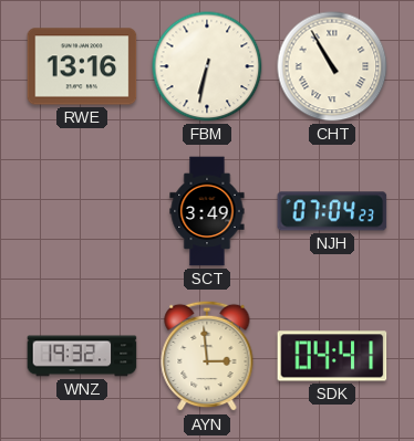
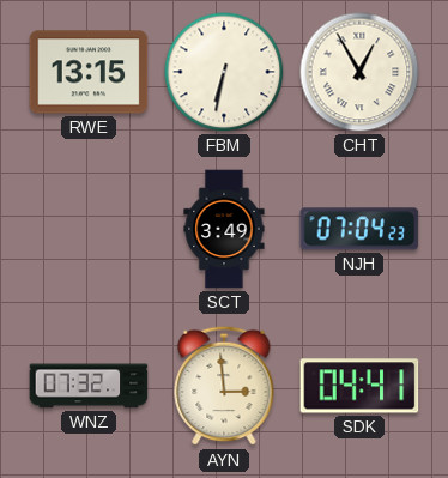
RWE: 13:16 -> 13:15
CHT: 10:55 -> 12:55
WNZ: 19:32 -> 07:32
